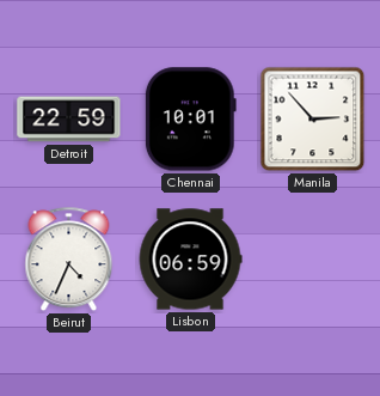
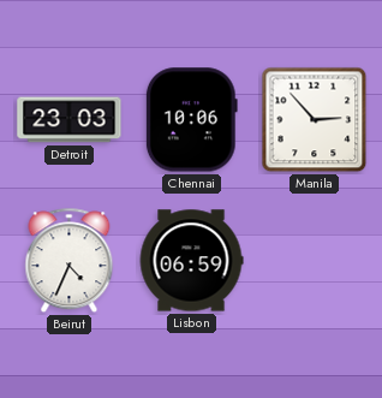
Detroit: 22:59 -> 23:03
Chennai: 10:01 -> 10:06
